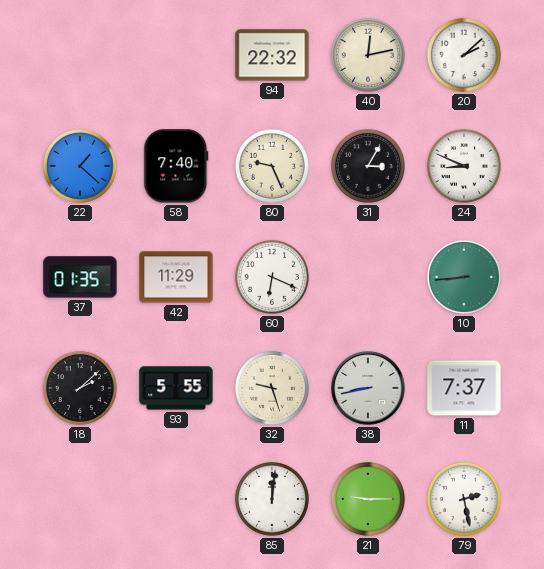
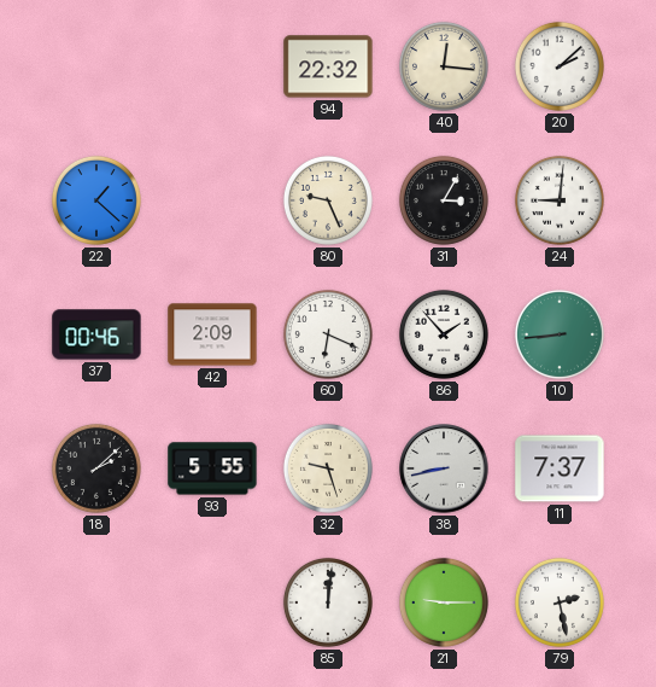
40: 12:13 -> 12:16
58: 7:40 -> none
24: 8:49 -> 9:01
37: 01:35 -> 00:46
42: 11:29 -> 2:09
86: none -> 1:53
